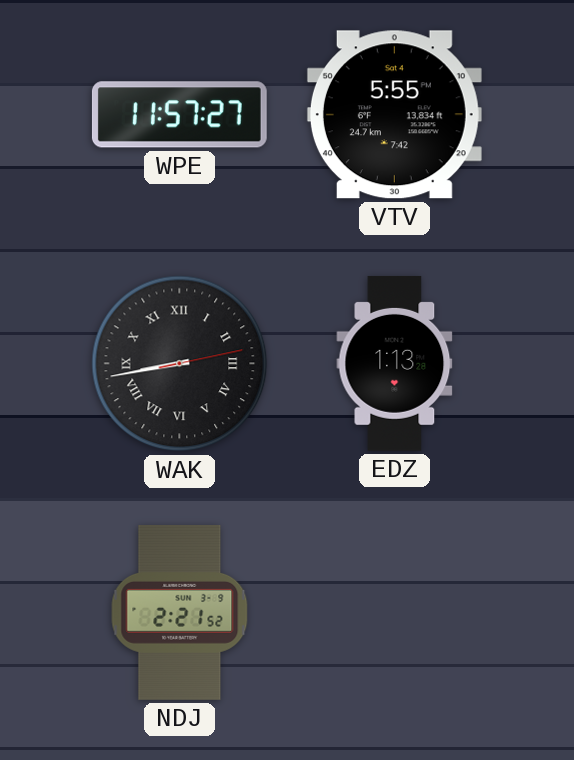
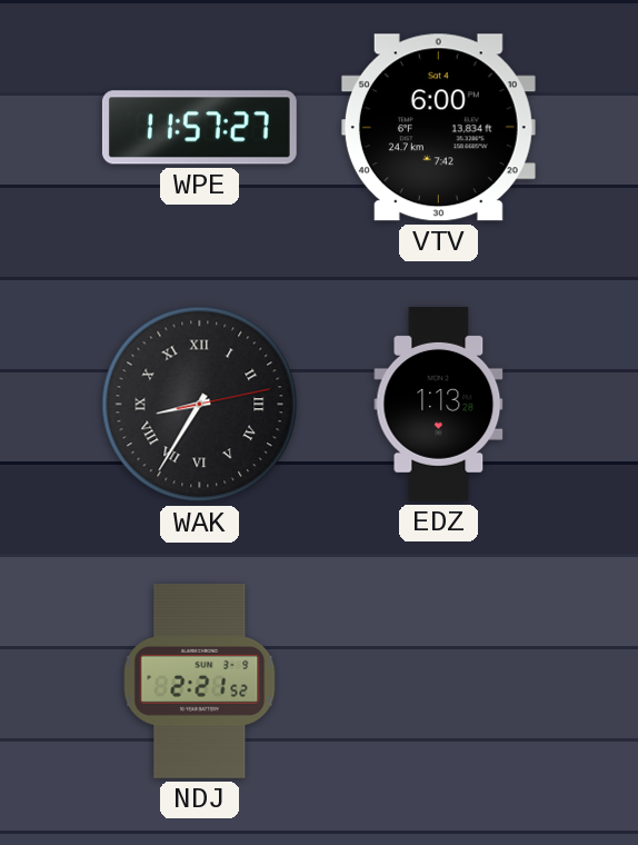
VTV: 5:55 -> 6:00
WAK: 8:43 -> 8:35
